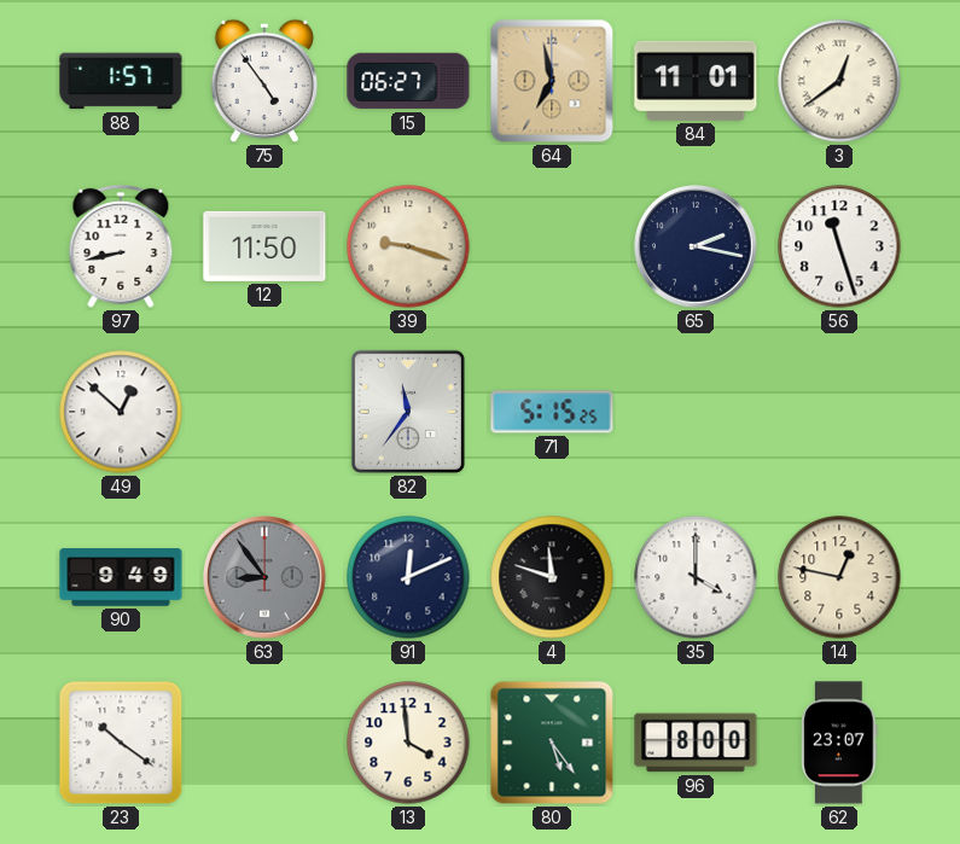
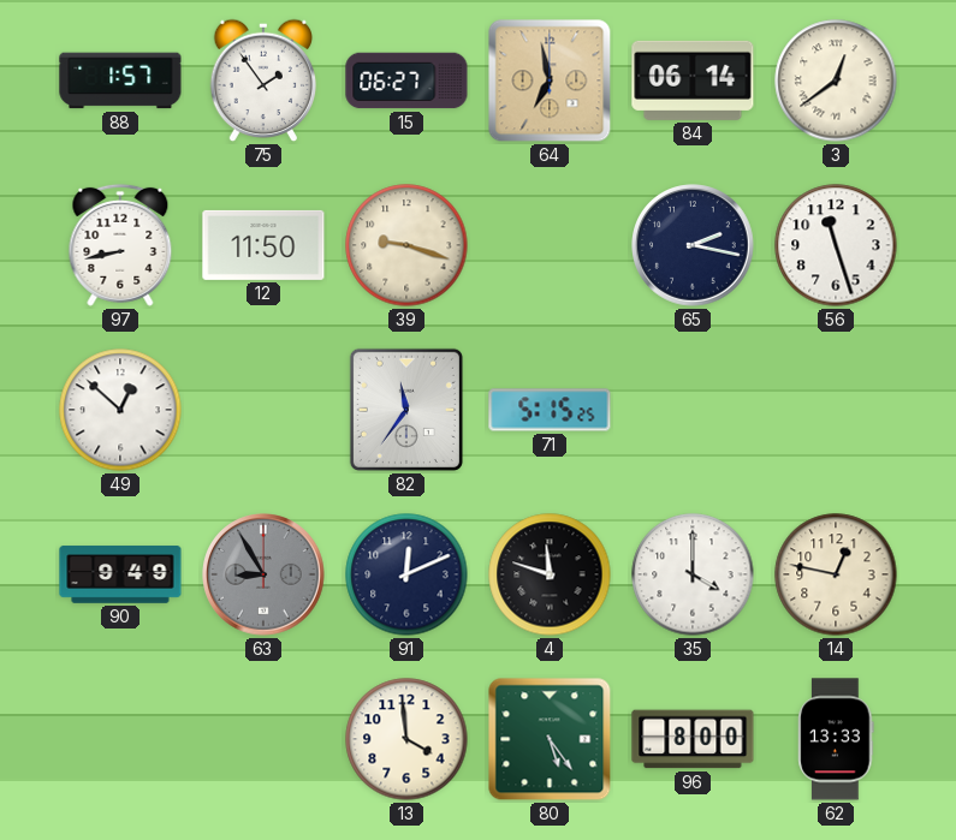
75: 4:54 -> 1:54
84: 11:01 -> 06:14
63: 8:54 -> 8:55
23: 10:21 -> none
62: 23:07 -> 13:33
